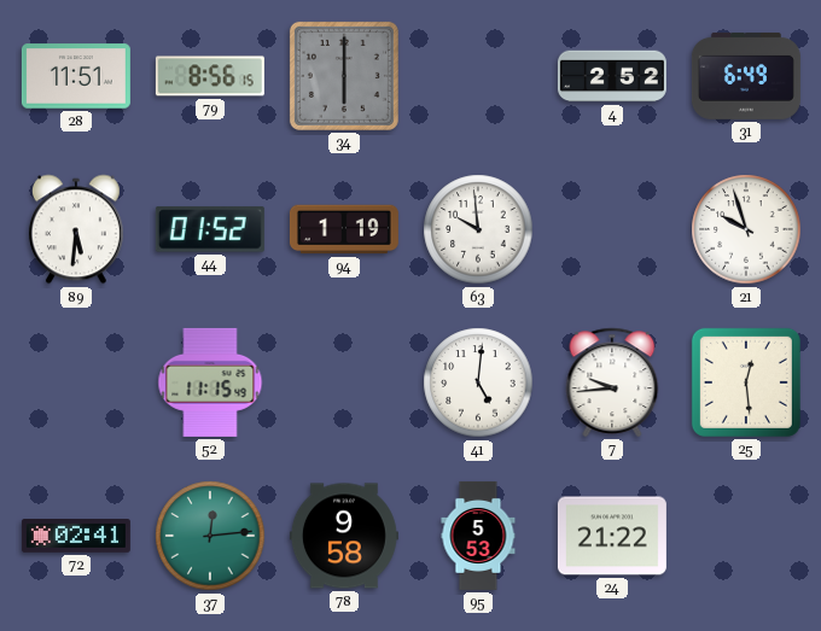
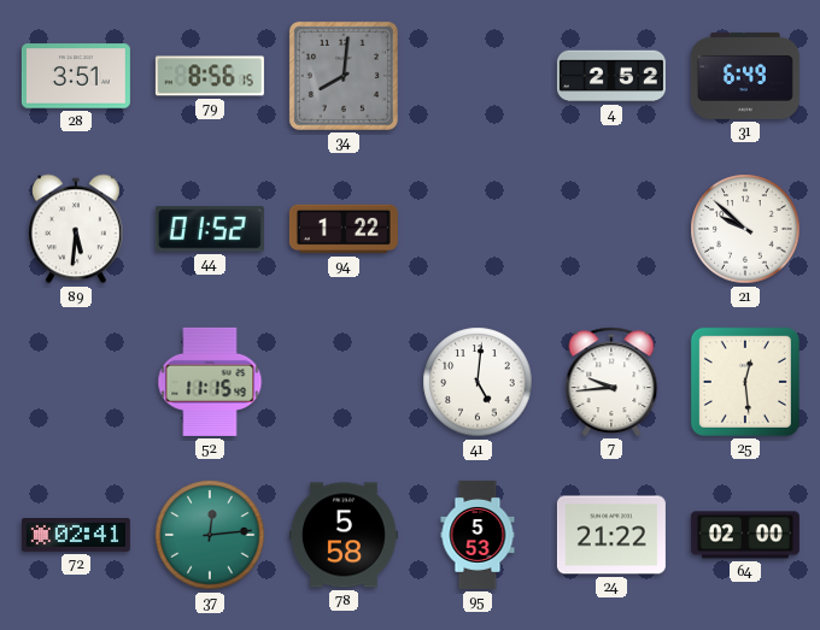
28: 11:51 -> 3:51
34: 6:00 -> 8:01
94: 1:19 -> 1:22
63: 9:59 -> none
21: 9:57 -> 9:52
78: 9:58 -> 5:58
64: none -> 02:00
